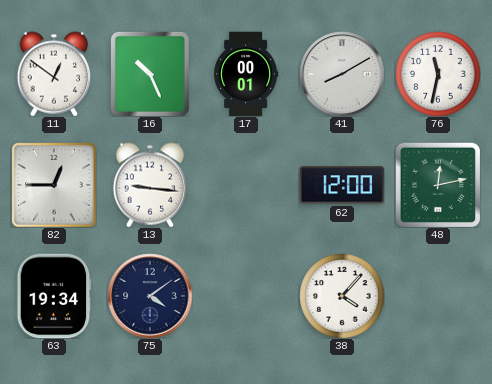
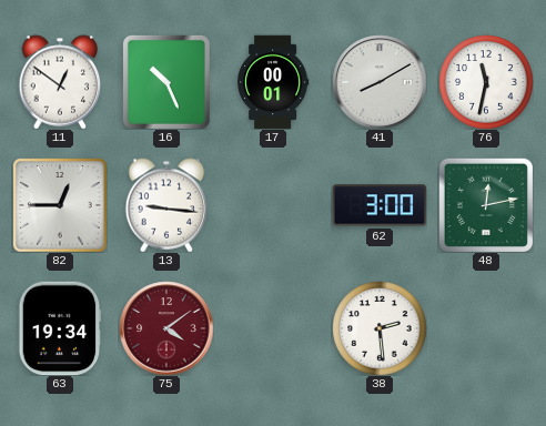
62: 12:00 -> 3:00
75 dial: navy -> burgundy
38: 4:07 -> 2:29
